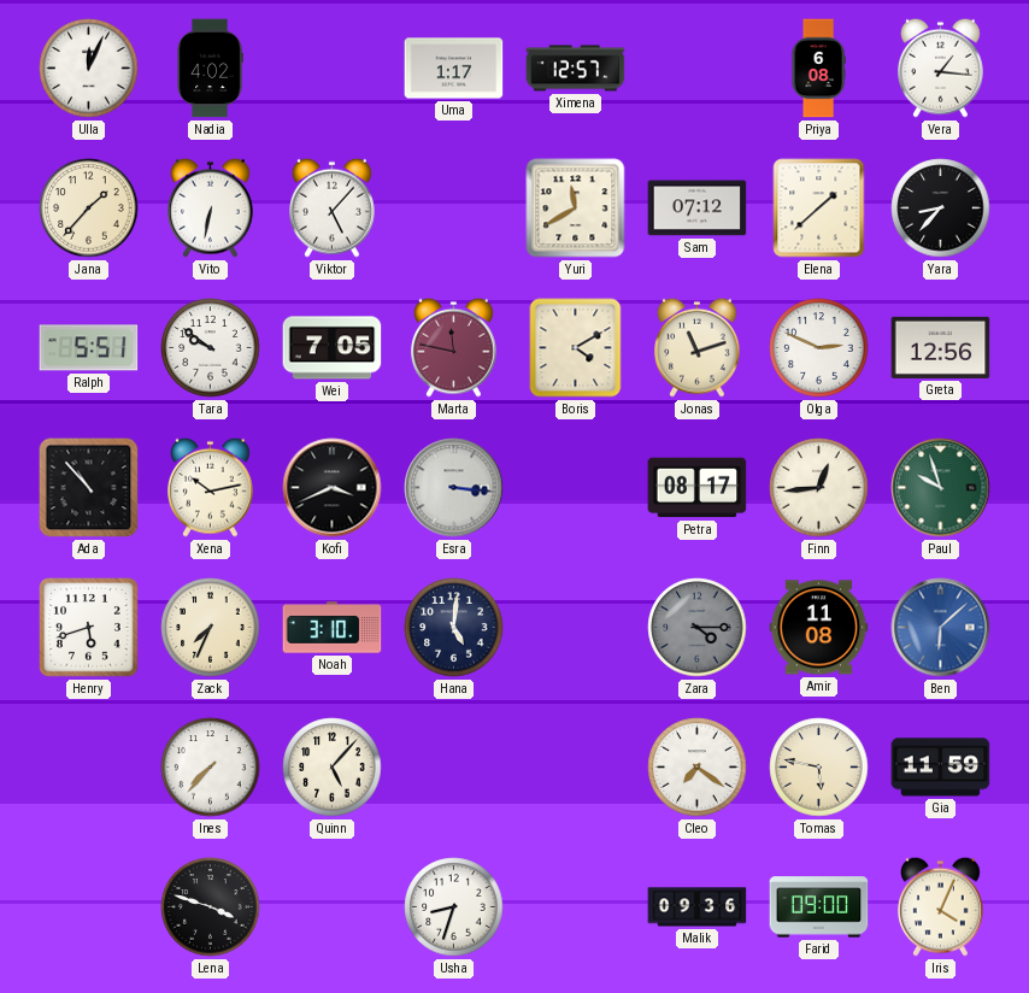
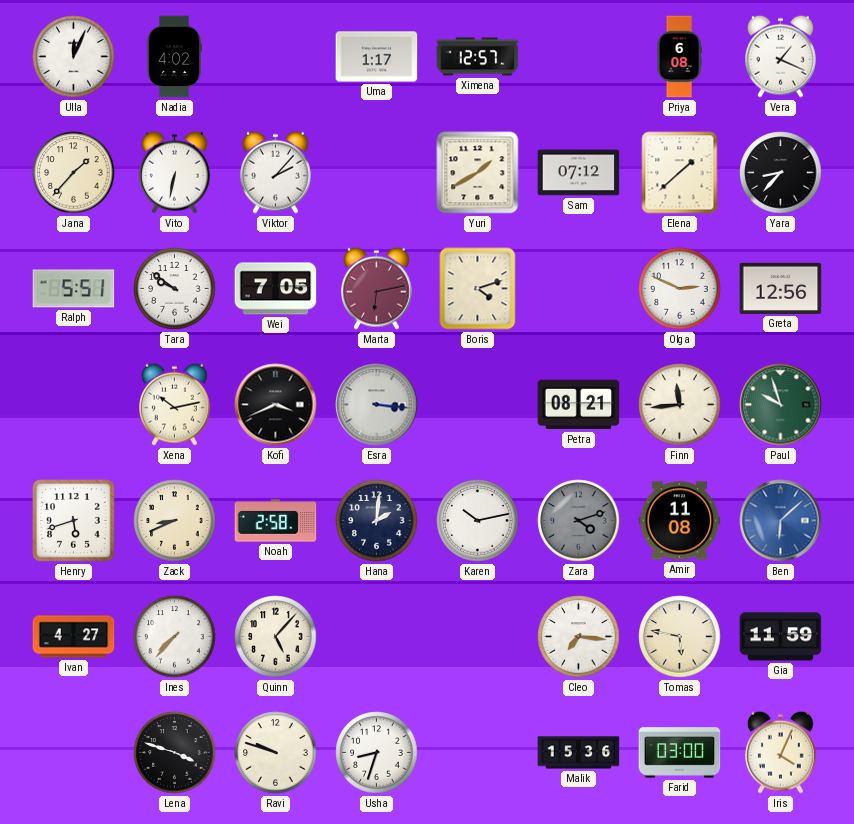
Vera: 1:16 -> 1:19
Viktor: 5:07 -> 2:07
Yuri: 11:40 -> 1:40
Marta: 11:47 -> 6:13
Boris: 4:10 -> 4:12
Jonas: 11:12 -> none
Ada: 10:53 -> none
Petra: 08:17 -> 08:21
Finn: 12:44 -> 11:44
Zack: 7:34 -> 8:41
Noah: 3:10 -> 2:58
Hana: 5:01 -> 2:01
Karen: none -> 10:13
Zara: 4:15 -> 4:12
Ivan: none -> 4:27
Cleo: 7:21 -> 7:16
Ravi: none -> 9:48
Malik: 09:36 -> 15:36
Farid: 09:00 -> 03:00
